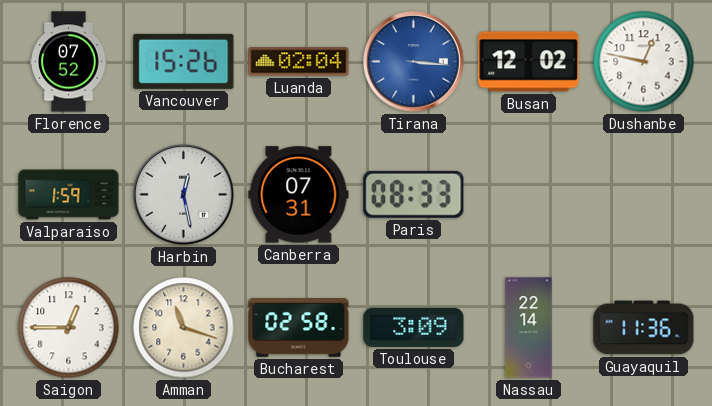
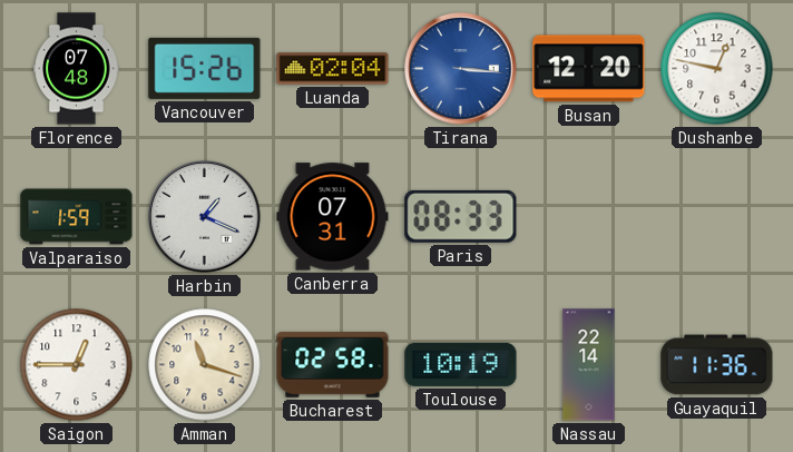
Florence: 07:52 -> 07:48
Busan: 12:02 -> 12:20
Harbin: 12:28 -> 1:19
Toulouse: 3:09 -> 10:19
